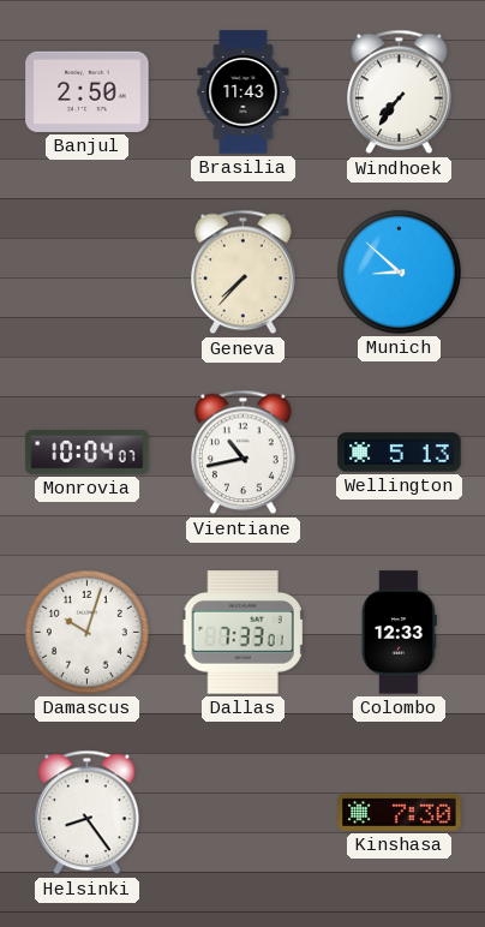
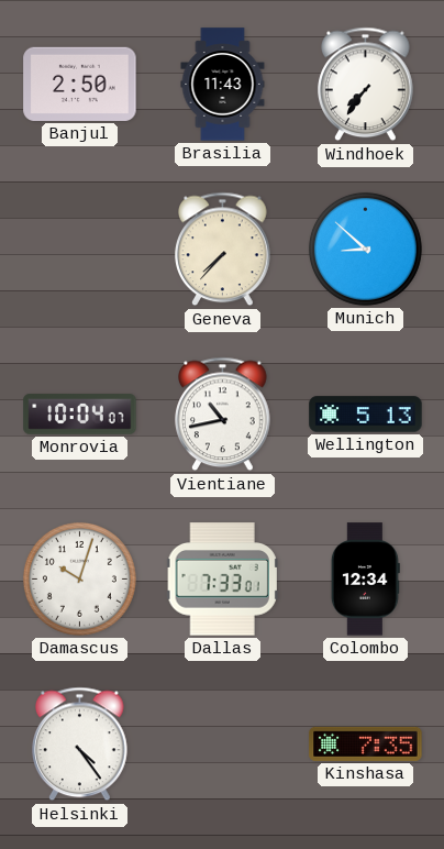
Colombo: 12:33 -> 12:34
Helsinki: 8:24 -> 4:24
Kinshasa: 7:30 -> 7:35
